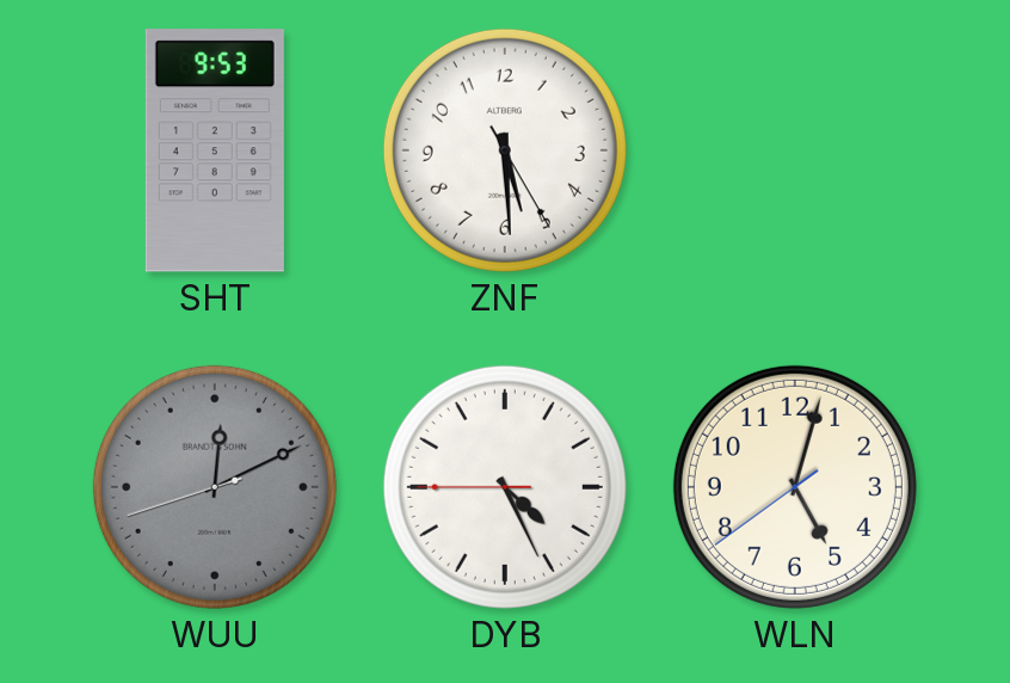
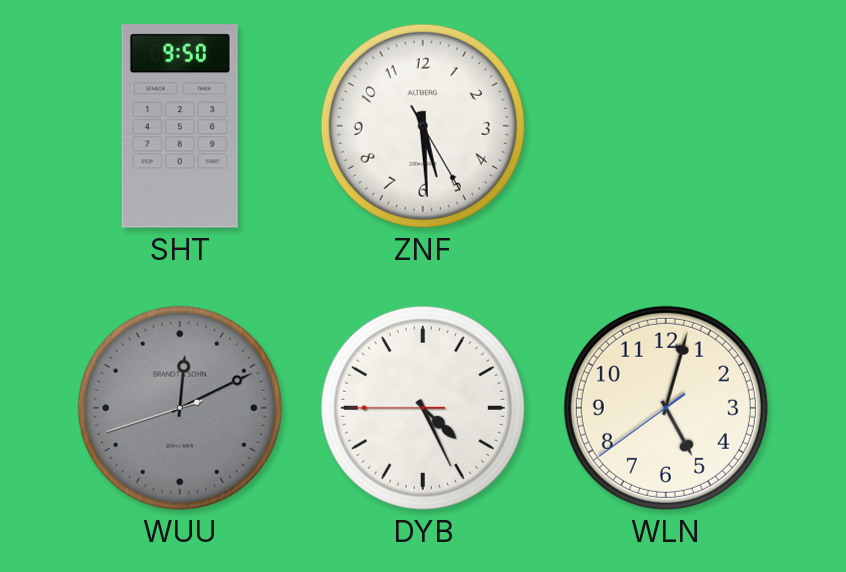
SHT: 9:53 -> 9:50
